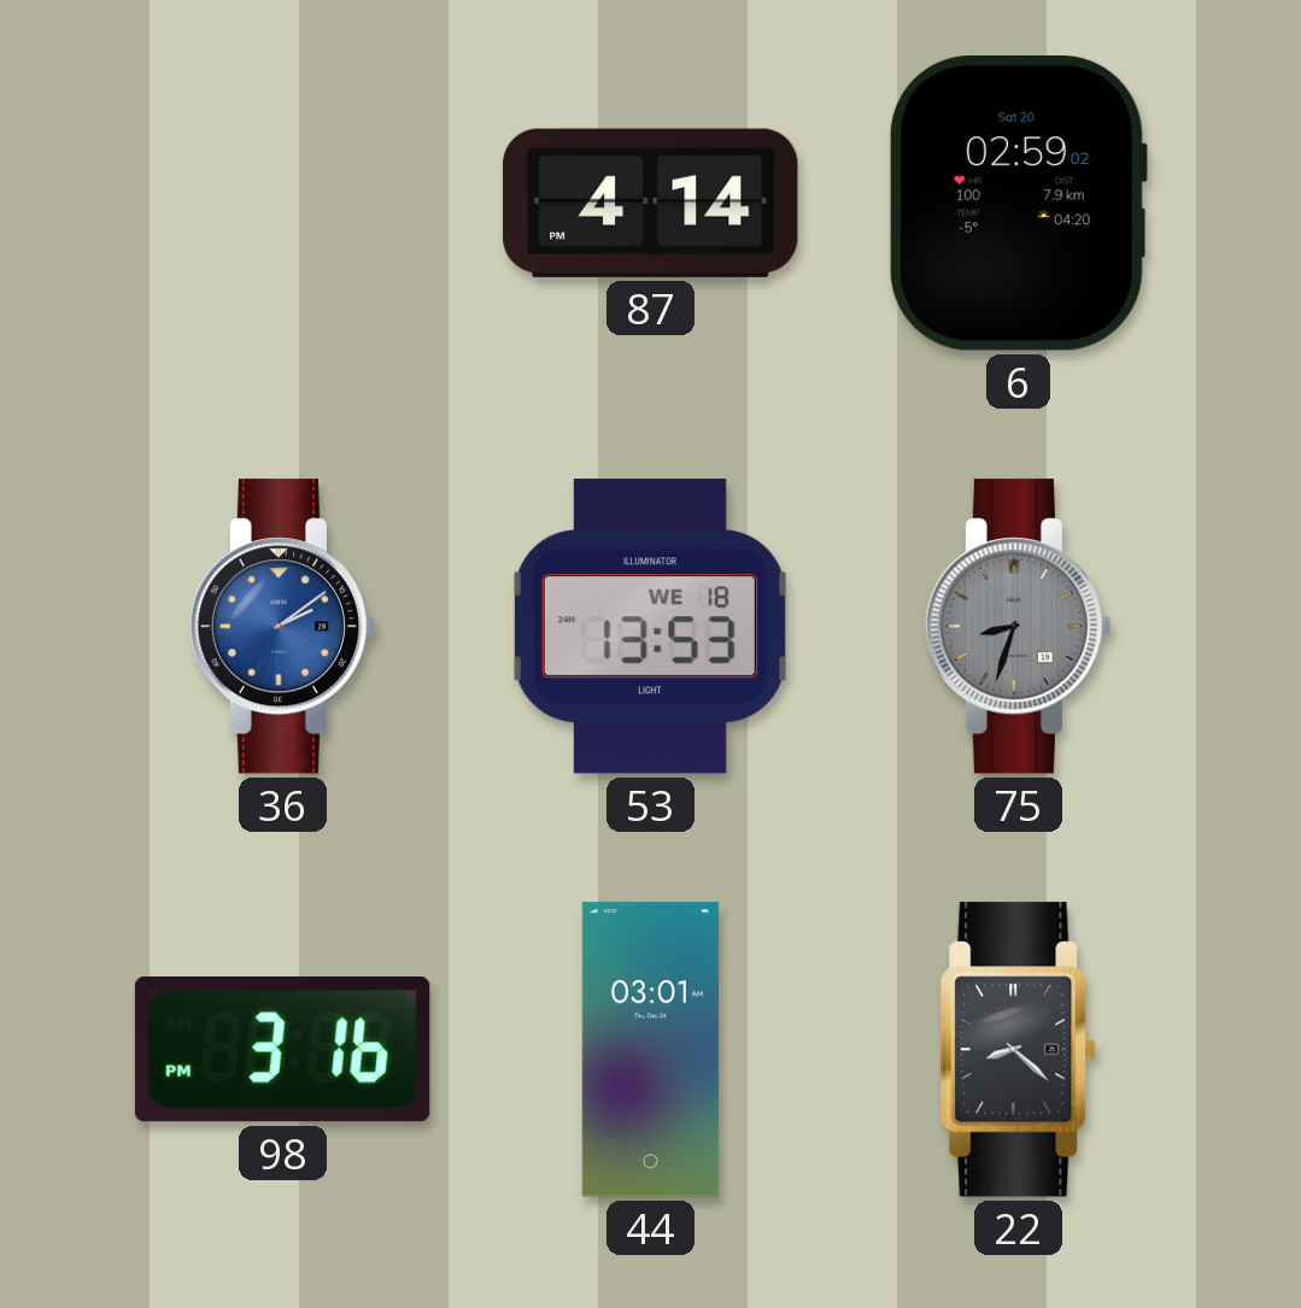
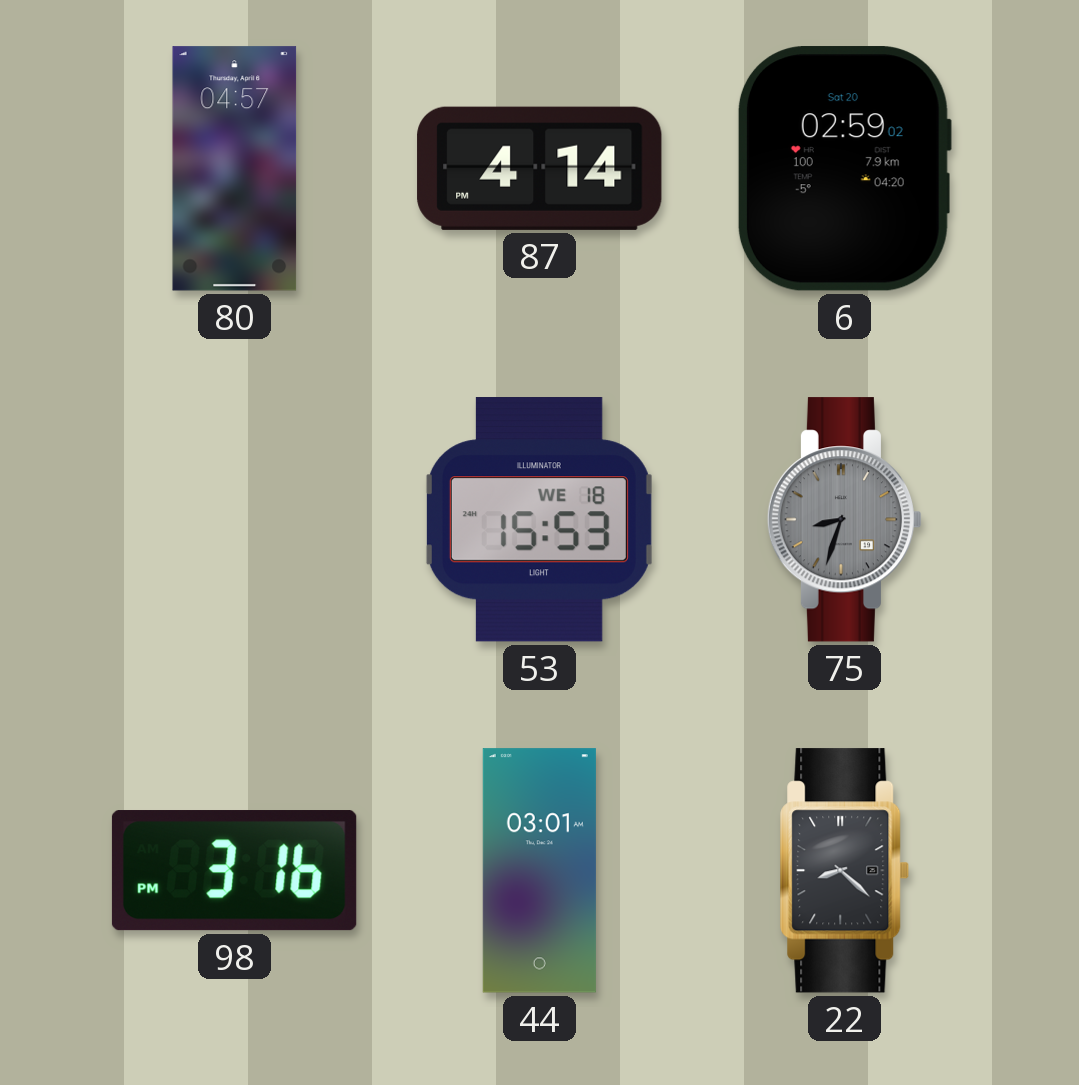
80: none -> 04:57
36: 2:09 -> none
53: 13:53 -> 15:53
